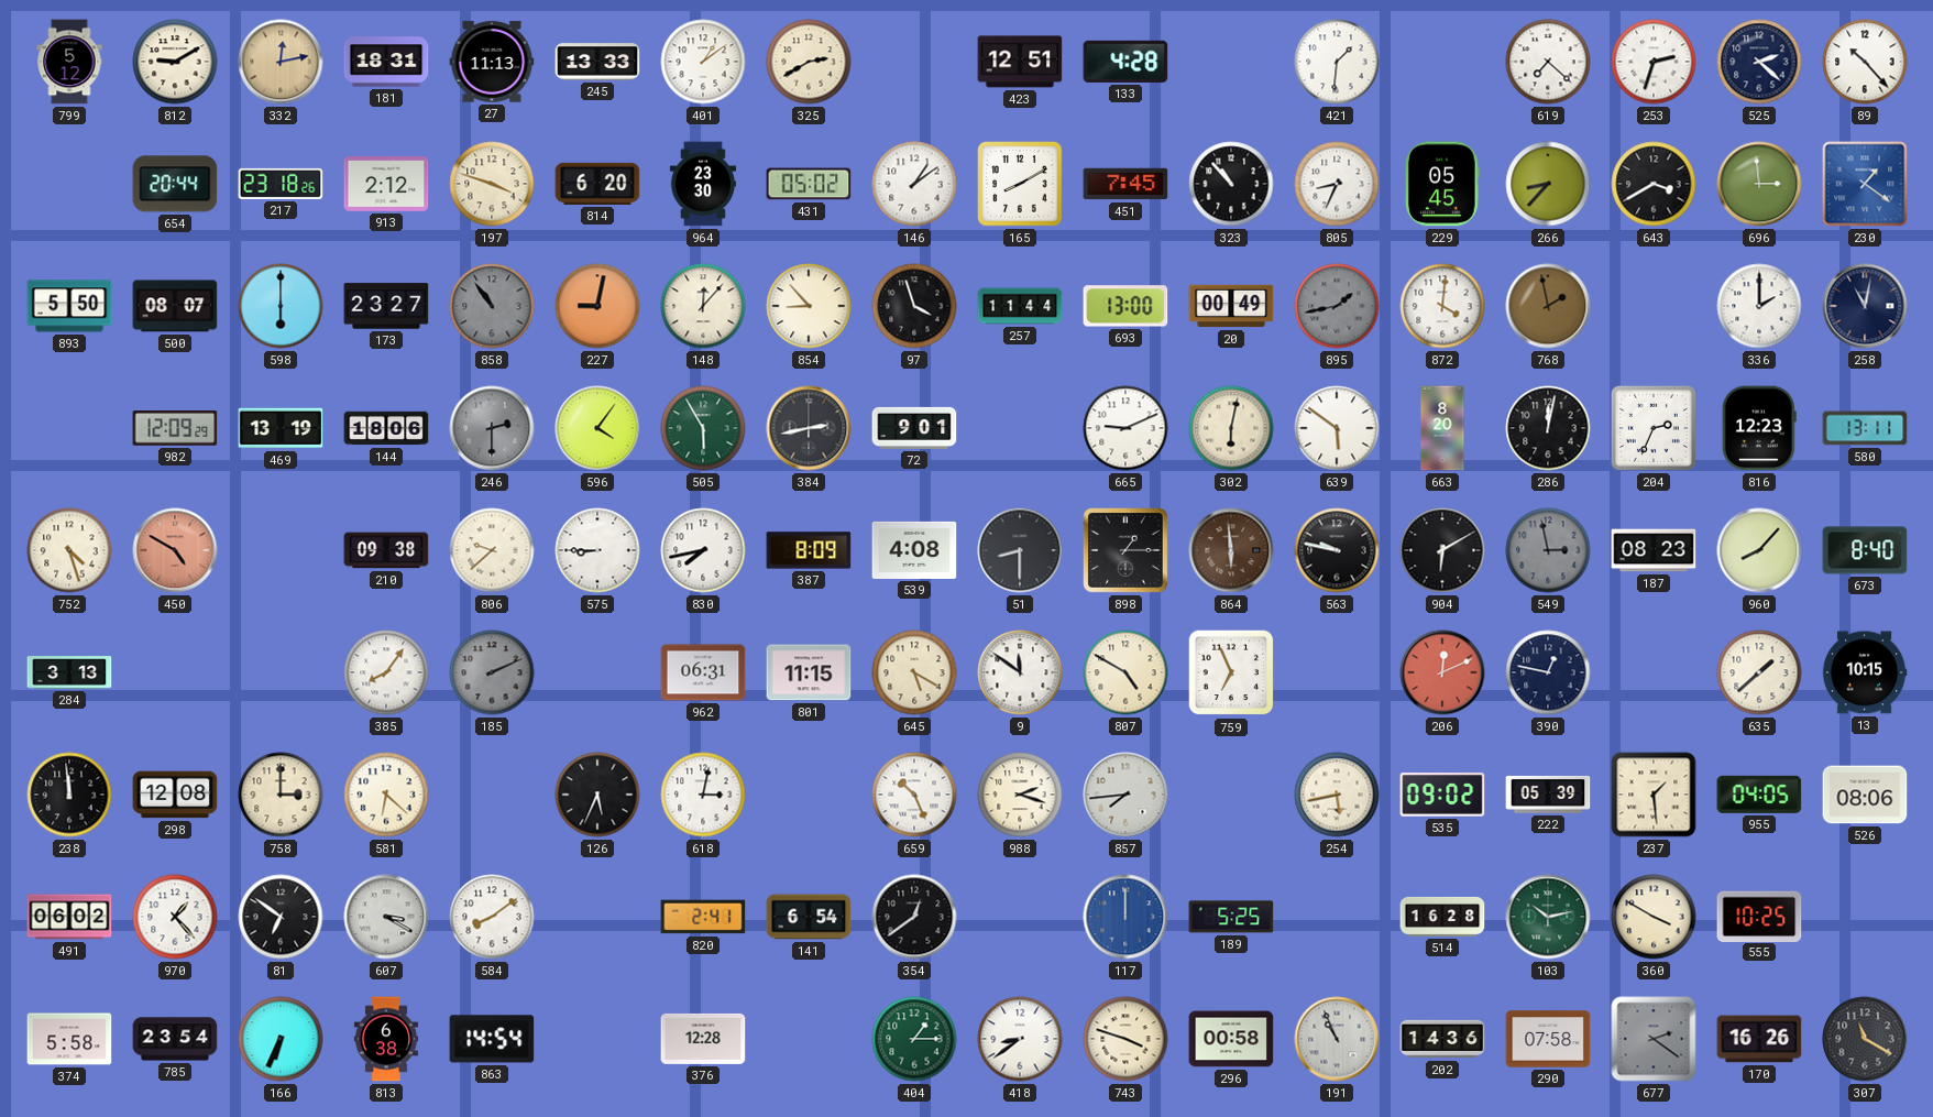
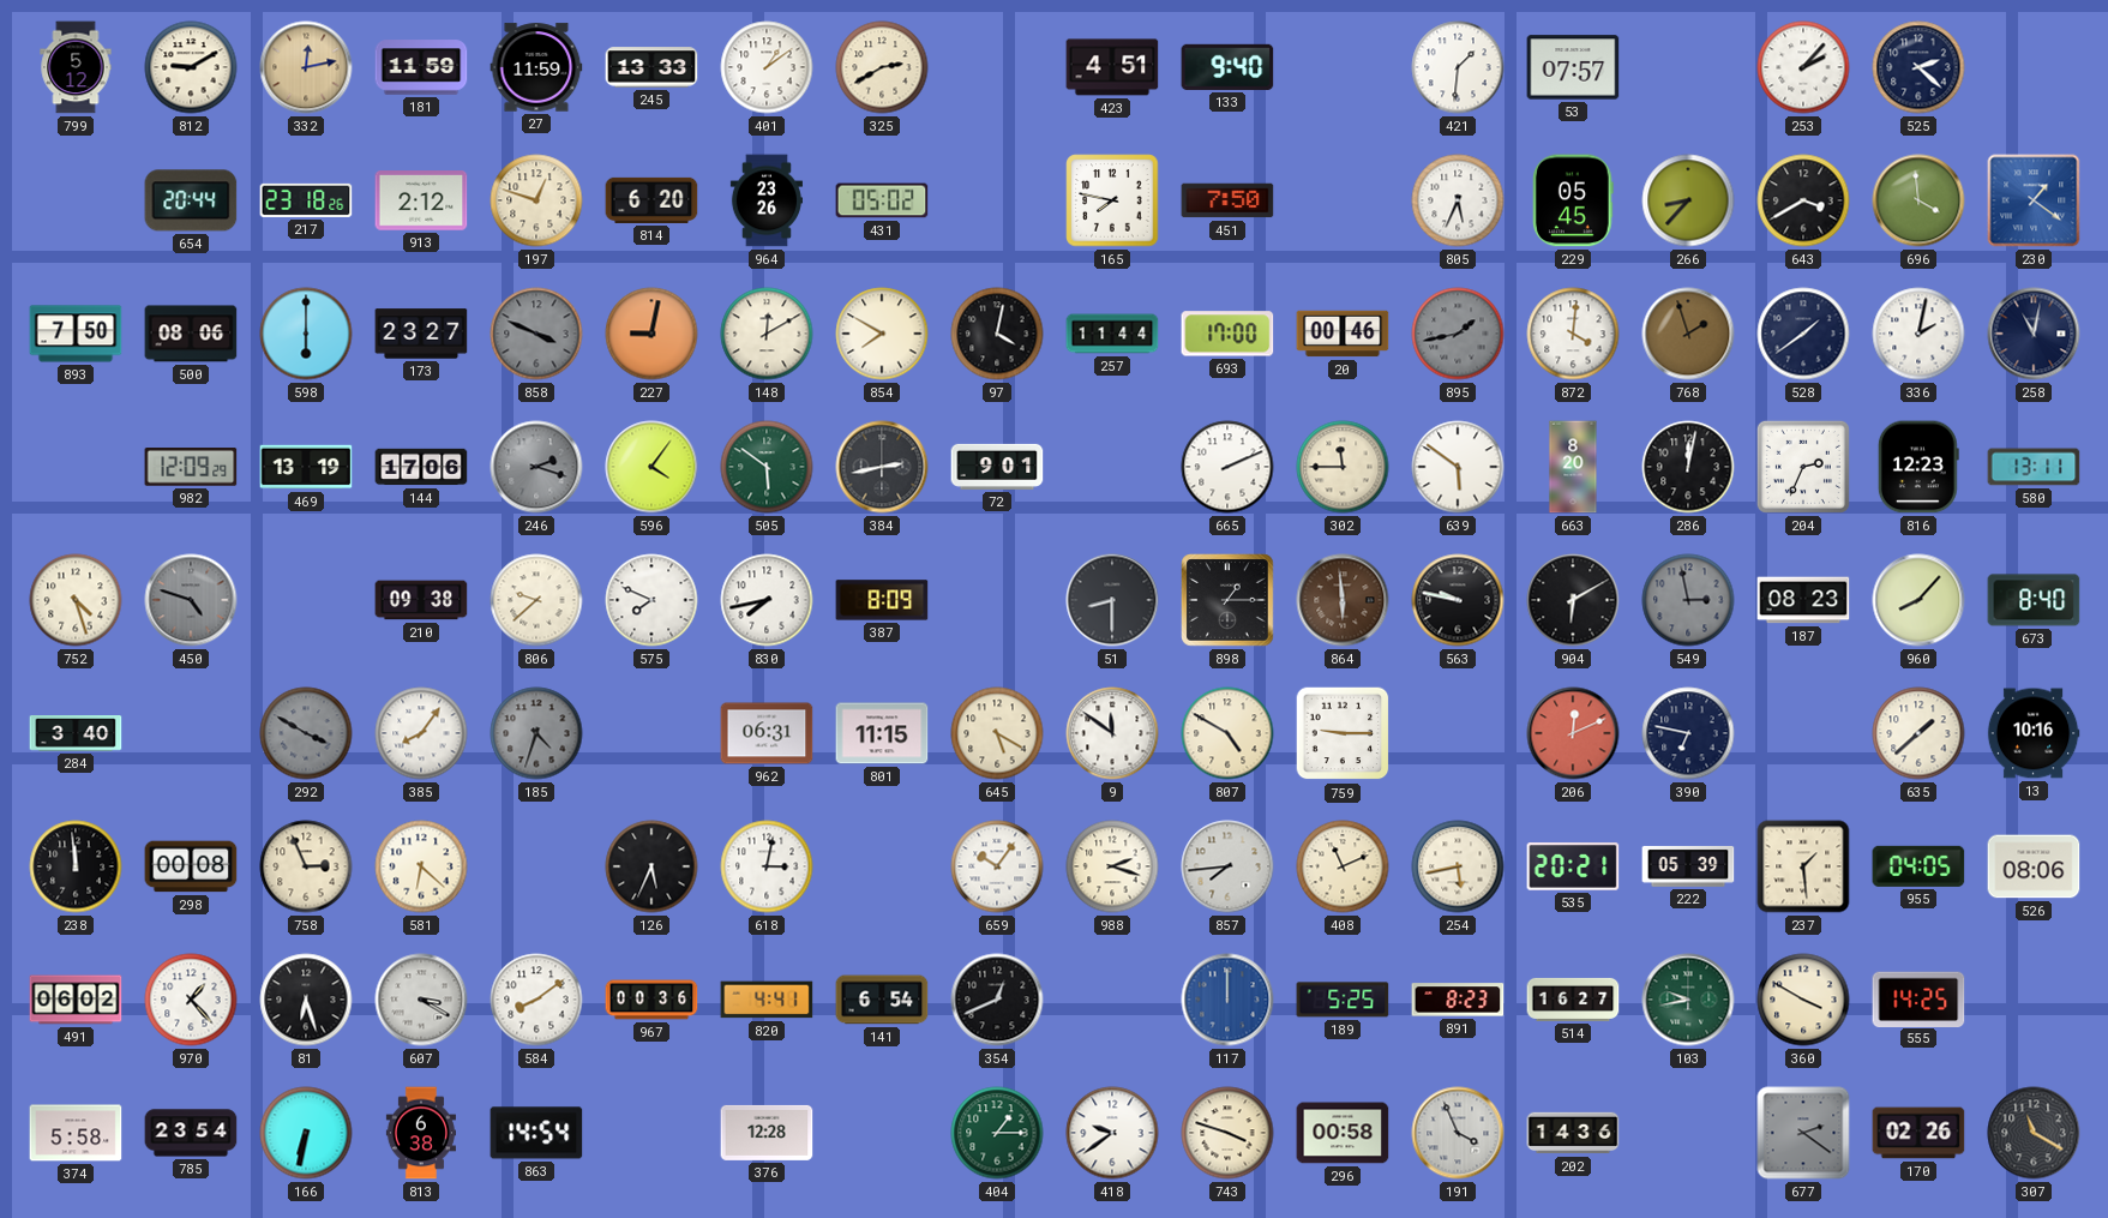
181: 18:31 -> 11:59
27: 11:13 -> 11:59
423: 12:51 -> 4:51
133: 4:28 -> 9:40
53: none -> 07:57
619: 7:22 -> none
253: 2:33 -> 2:07
89: 10:23 -> none
197: 3:48 -> 12:48
964: 23:30 -> 23:26
146: 1:09 -> none
165: 8:10 -> 7:47
451: 7:45 -> 7:50
323: 10:53 -> none
805: 8:34 -> 5:34
696: 2:59 -> 3:59
893: 5:50 -> 7:50
500: 08:07 -> 08:06
858: 10:54 -> 3:49
148: 12:07 -> 12:10
854: 8:53 -> 7:50
97: 3:57 -> 4:02
693: 13:00 -> 17:00
20: 00:49 -> 00:46
768: 1:58 -> 1:57
528: none -> 1:39
336: 2:00 -> 2:02
144: 18:06 -> 17:06
246: 2:30 -> 2:18
505: 5:55 -> 5:51
665: 9:11 -> 2:11
302: 6:02 -> 11:45
450: 4:50 -> 4:48
450 dial: salmon -> grey
575: 8:45 -> 7:49
539: 4:08 -> none
284: 3:13 -> 3:40
292: none -> 3:50
185: 2:11 -> 4:33
759: 6:56 -> 9:15
390: 12:47 -> 6:47
13: 10:15 -> 10:16
298: 12:08 -> 00:08
758: 3:00 -> 2:56
659: 10:26 -> 10:06
408: none -> 11:11
535: 09:02 -> 20:21
81: 6:51 -> 6:27
967: none -> 00:36
820: 2:41 -> 4:41
354: 12:39 -> 12:41
891: none -> 8:23
514: 16:28 -> 16:27
103: 10:13 -> 9:43
555: 10:25 -> 14:25
166: 6:34 -> 6:32
418: 8:39 -> 9:39
191: 10:56 -> 3:56
290: 07:58 -> none
170: 16:26 -> 02:26
